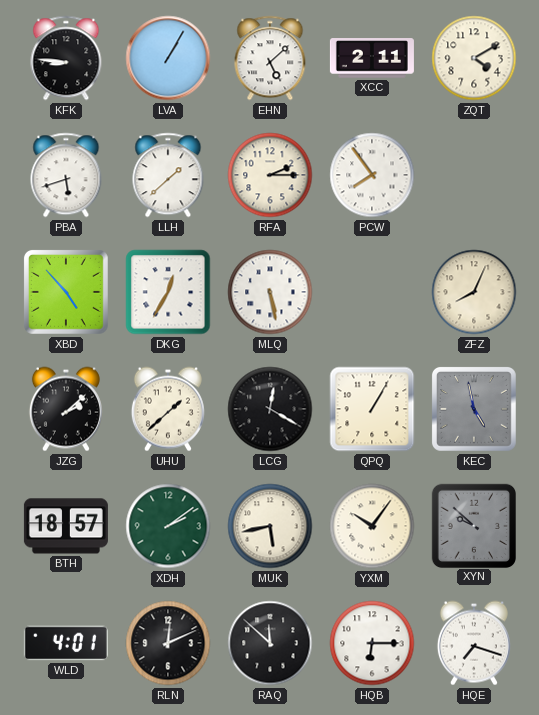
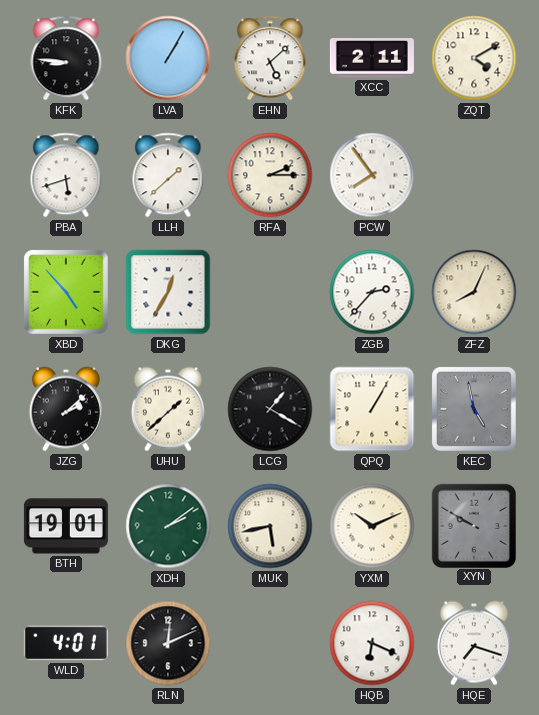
MLQ: 5:28 -> none
ZGB: none -> 2:37
LCG: 12:20 -> 1:20
BTH: 18:57 -> 19:01
YXM: 10:06 -> 10:11
XYN: 9:52 -> 9:50
RAQ: 11:52 -> none
HQB: 6:15 -> 6:19
